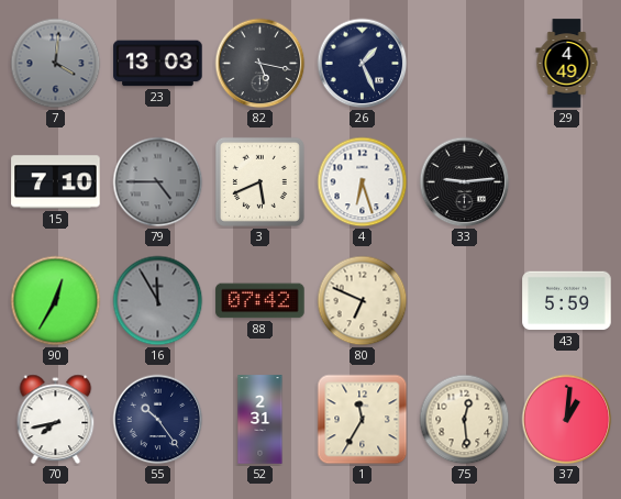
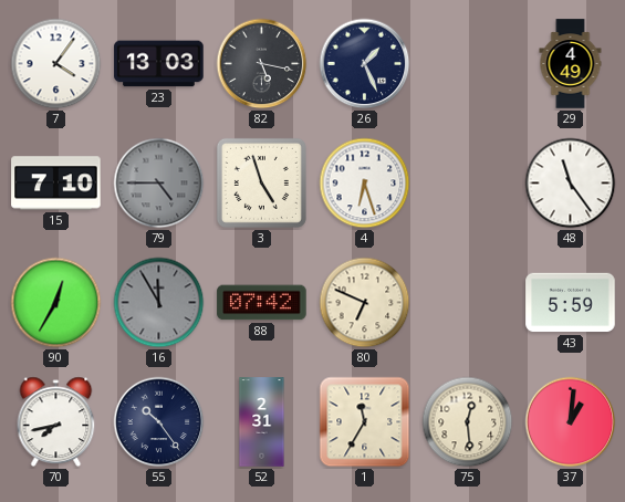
7: 4:01 -> 4:06
7 dial: grey -> white
3: 5:41 -> 4:57
33: 9:14 -> none
48: none -> 11:24
